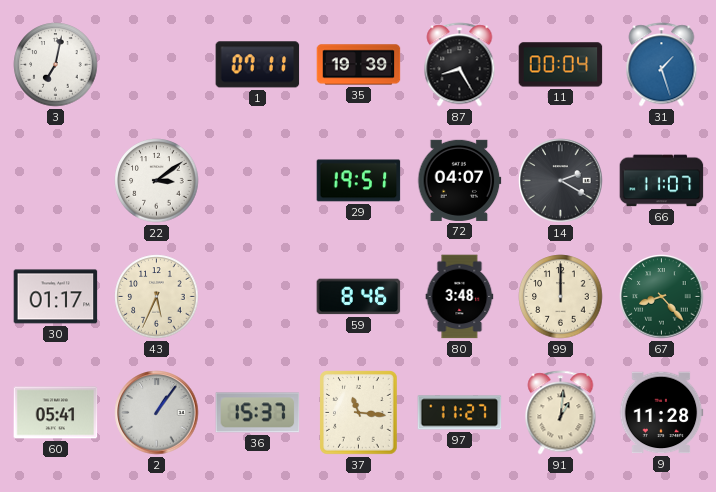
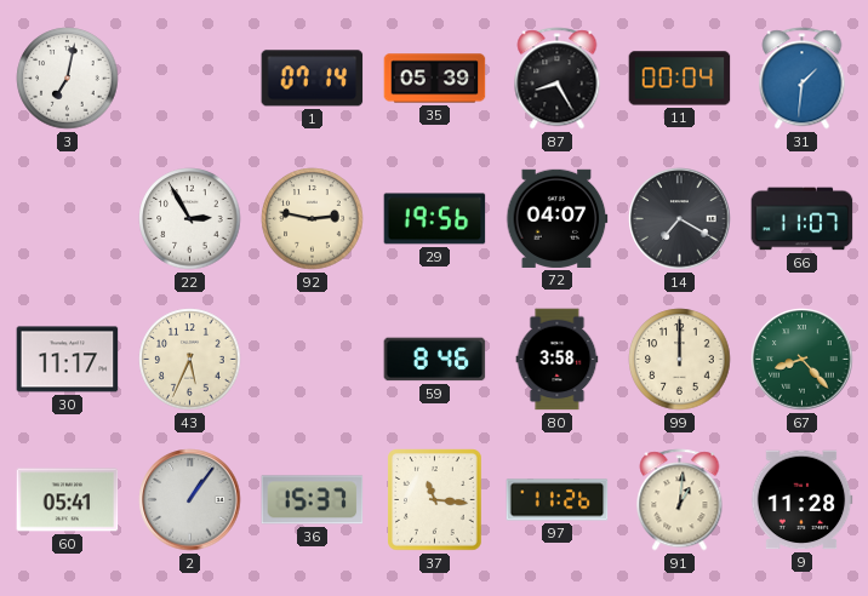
1: 07:11 -> 07:14
35: 19:39 -> 05:39
31: 1:27 -> 1:31
22: 3:09 -> 2:55
92: none -> 2:47
29: 19:51 -> 19:56
14: 2:20 -> 7:20
30: 01:17 -> 11:17
80: 3:48 -> 3:58
97: 11:27 -> 11:26
